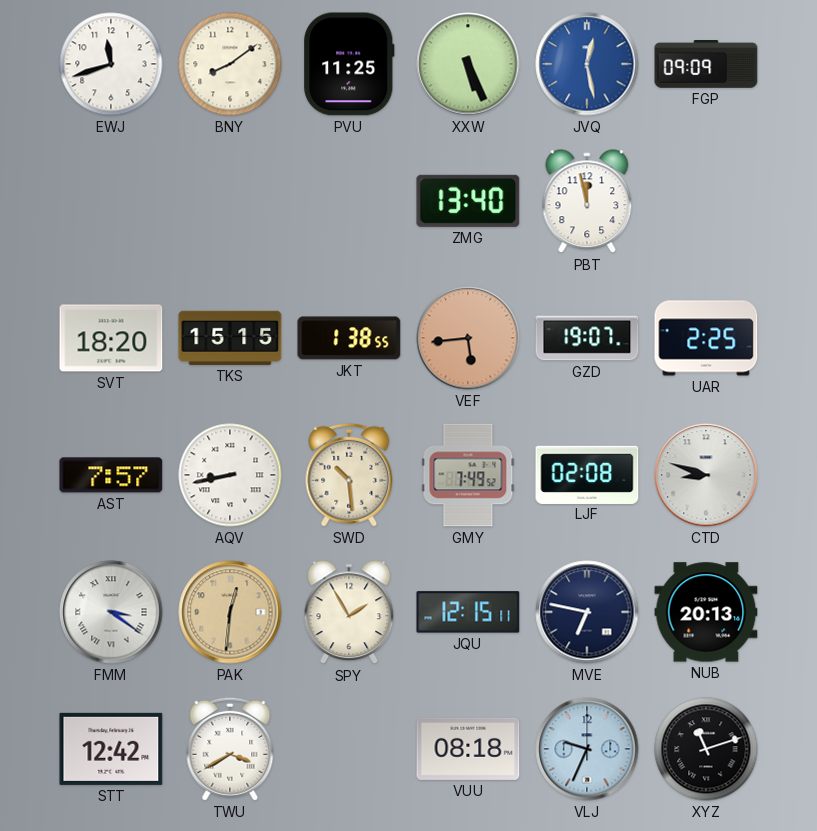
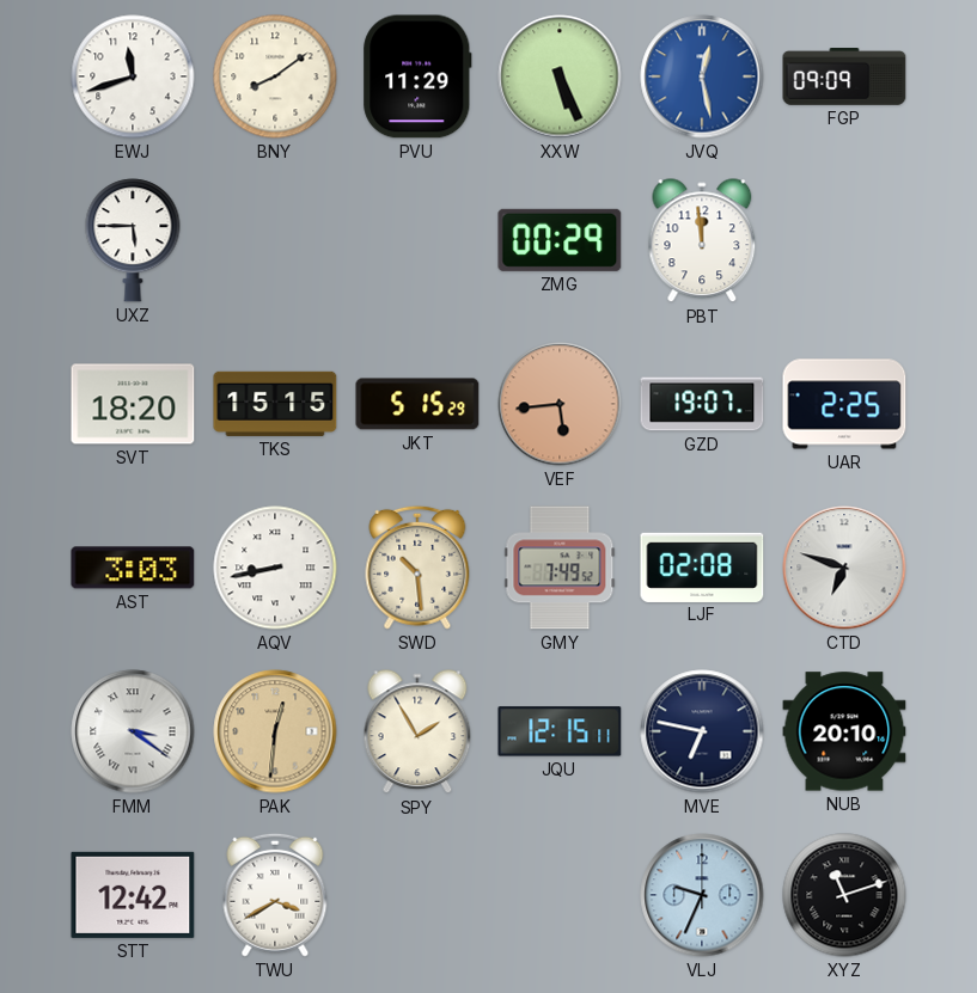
PVU: 11:25 -> 11:29
UXZ: none -> 5:45
ZMG: 13:40 -> 00:29
PBT: 11:58 -> 11:59
JKT: 1:38 -> 5:15
AST: 7:57 -> 3:03
CTD: 8:48 -> 6:48
NUB: 20:13 -> 20:10
VUU: 08:18 -> none
